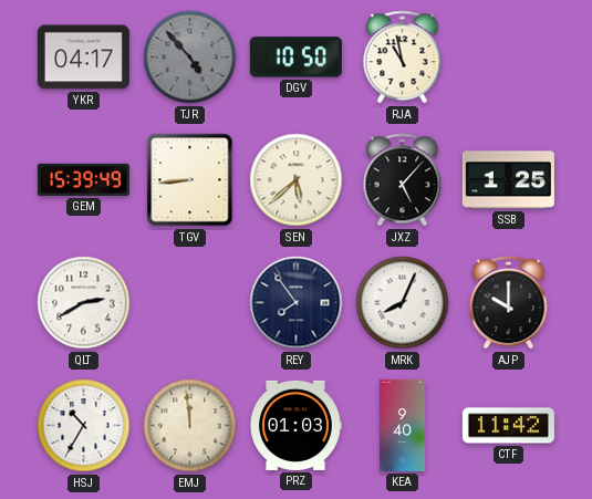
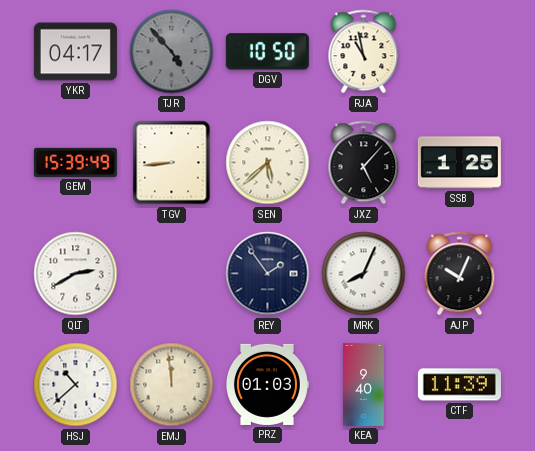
REY: 7:54 -> 1:54
AJP: 10:00 -> 10:04
HSJ: 10:35 -> 10:38
CTF: 11:42 -> 11:39
